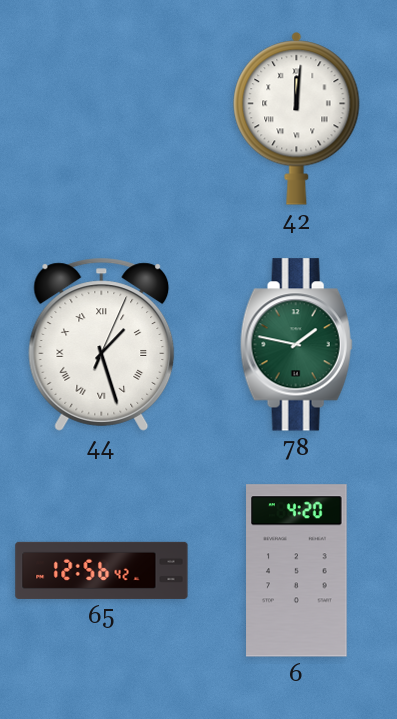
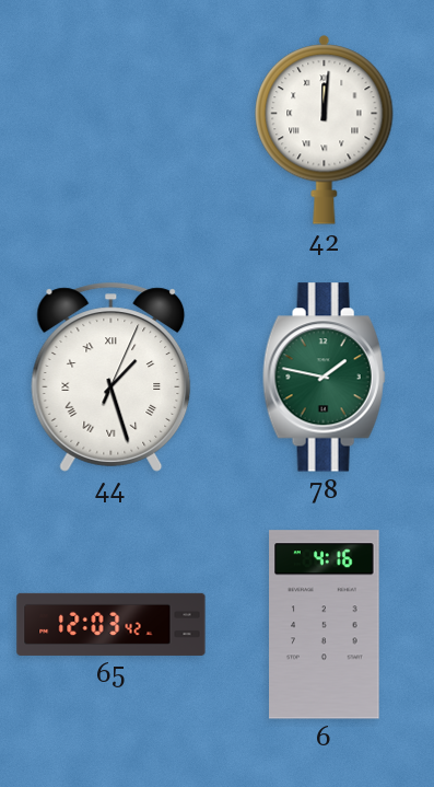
65: 12:56 -> 12:03
6: 4:20 -> 4:16
